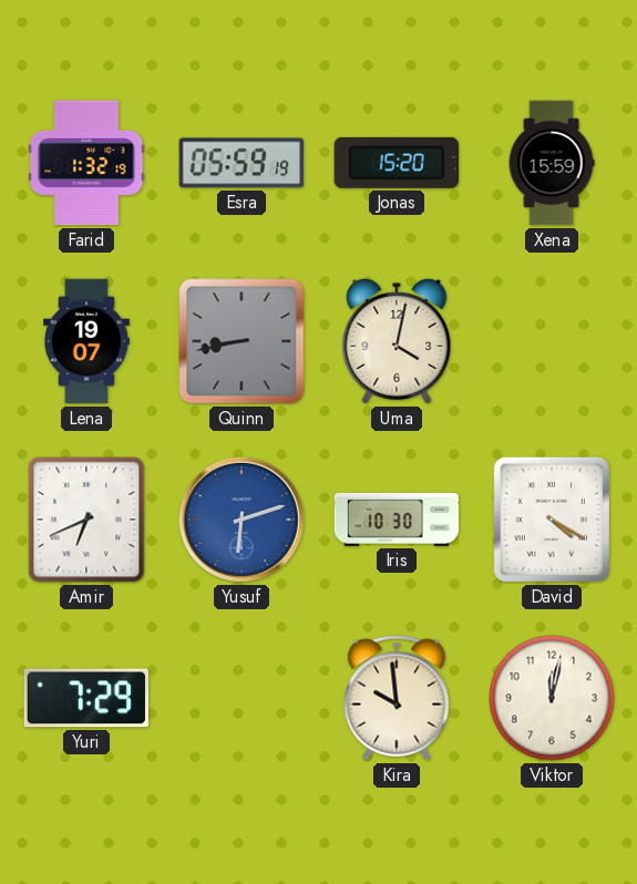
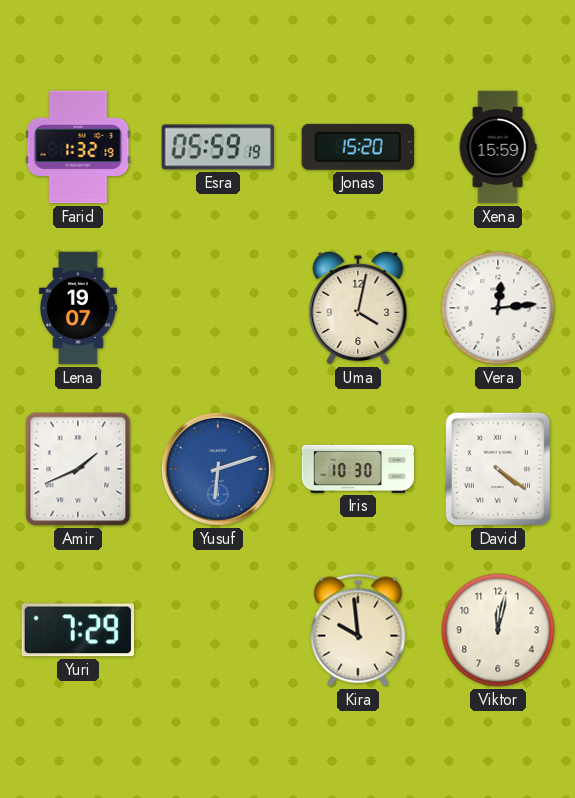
Quinn: 8:43 -> none
Vera: none -> 12:14
Amir: 6:41 -> 1:41
David: 4:20 -> 4:21
